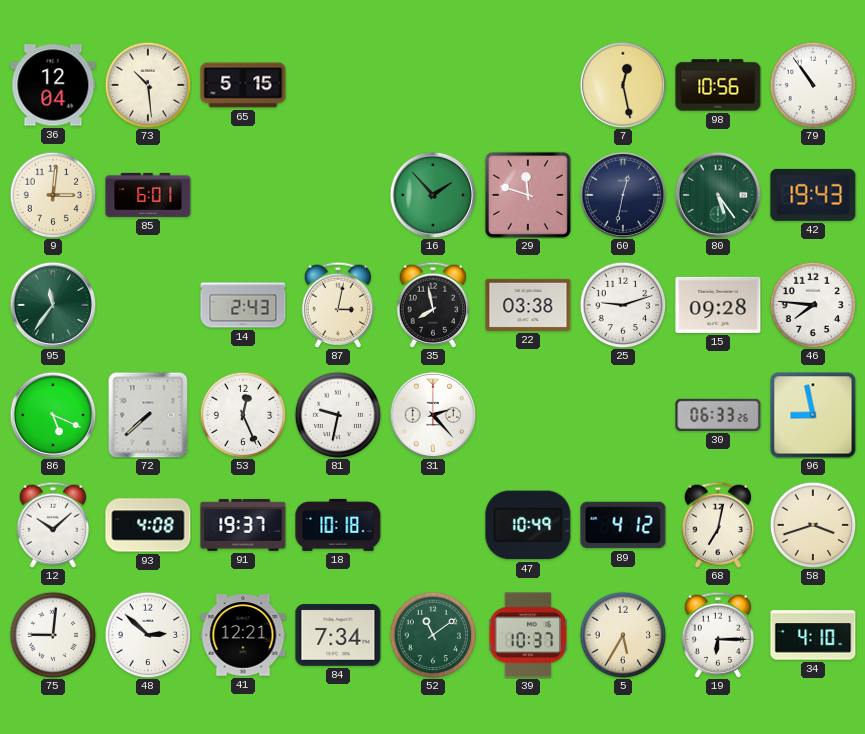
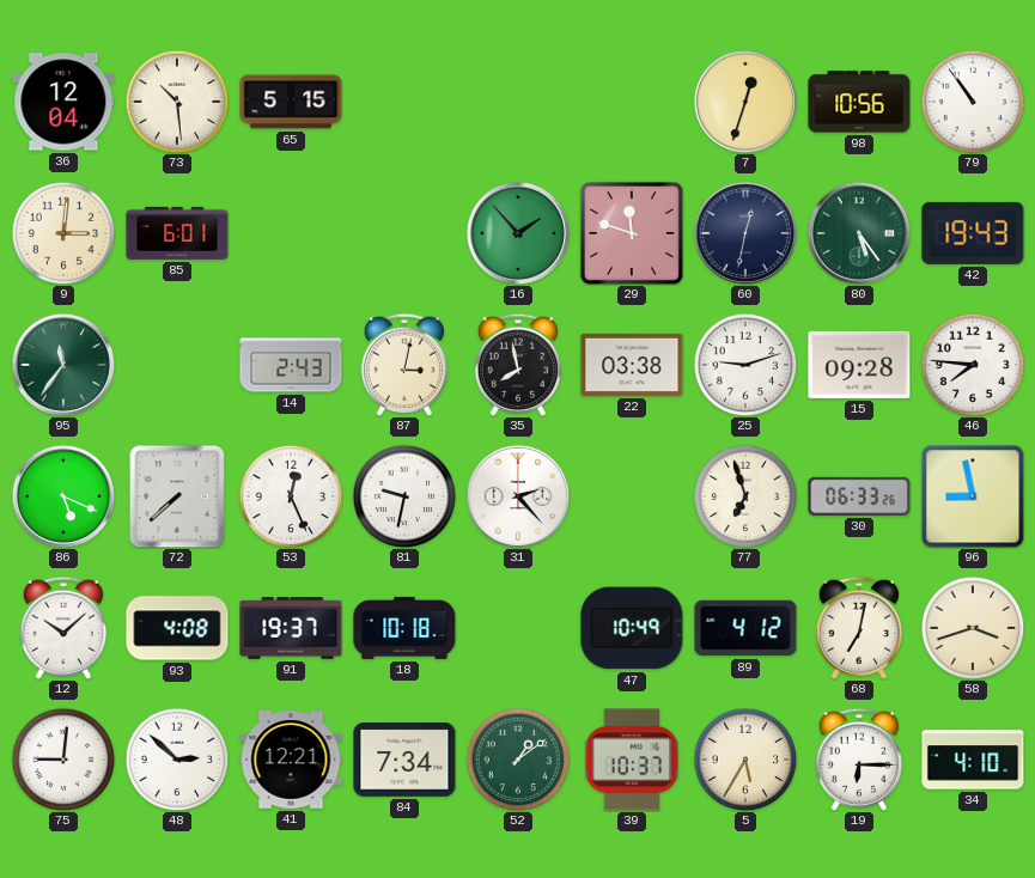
7: 12:28 -> 12:33
77: none -> 6:57
52: 11:09 -> 1:09
